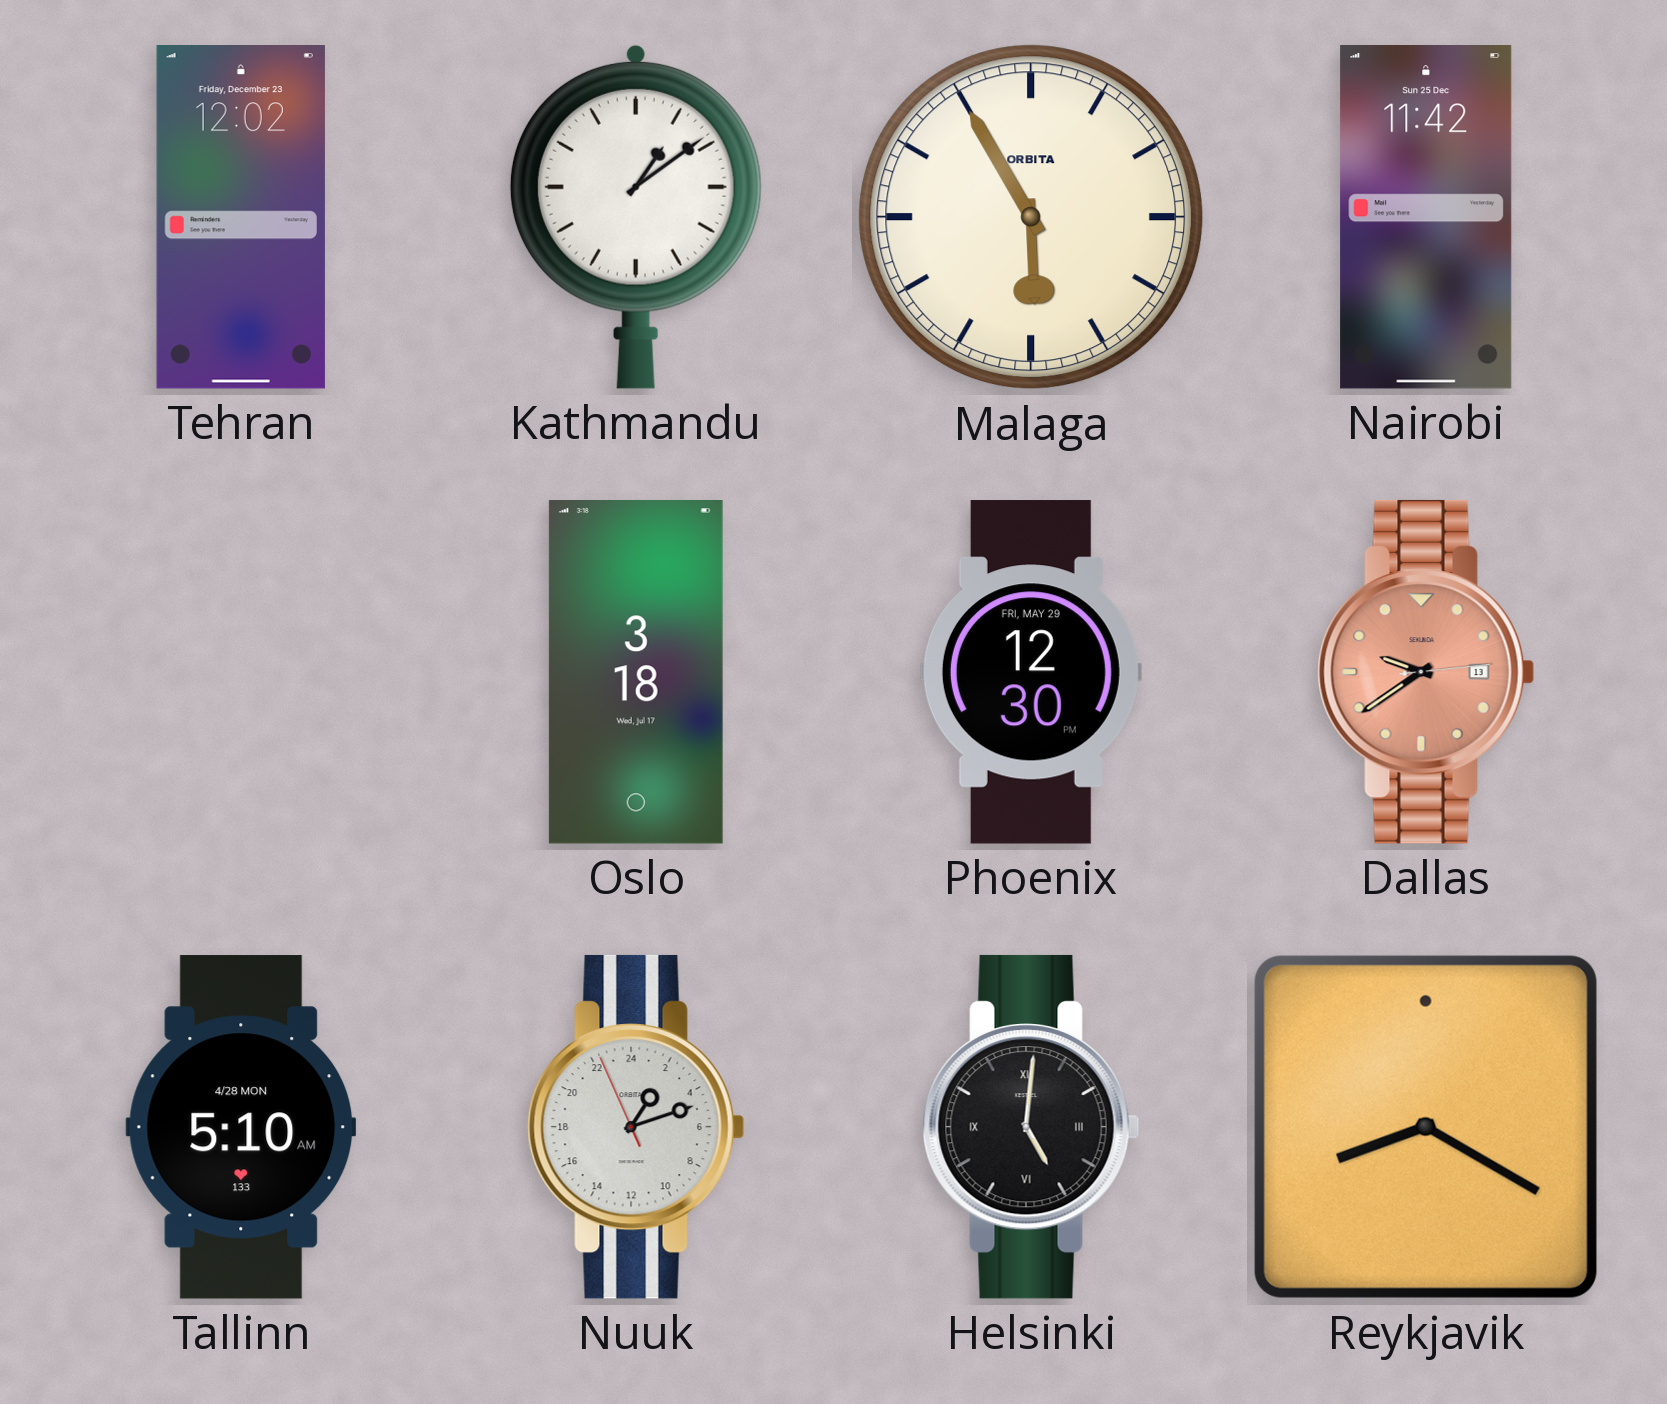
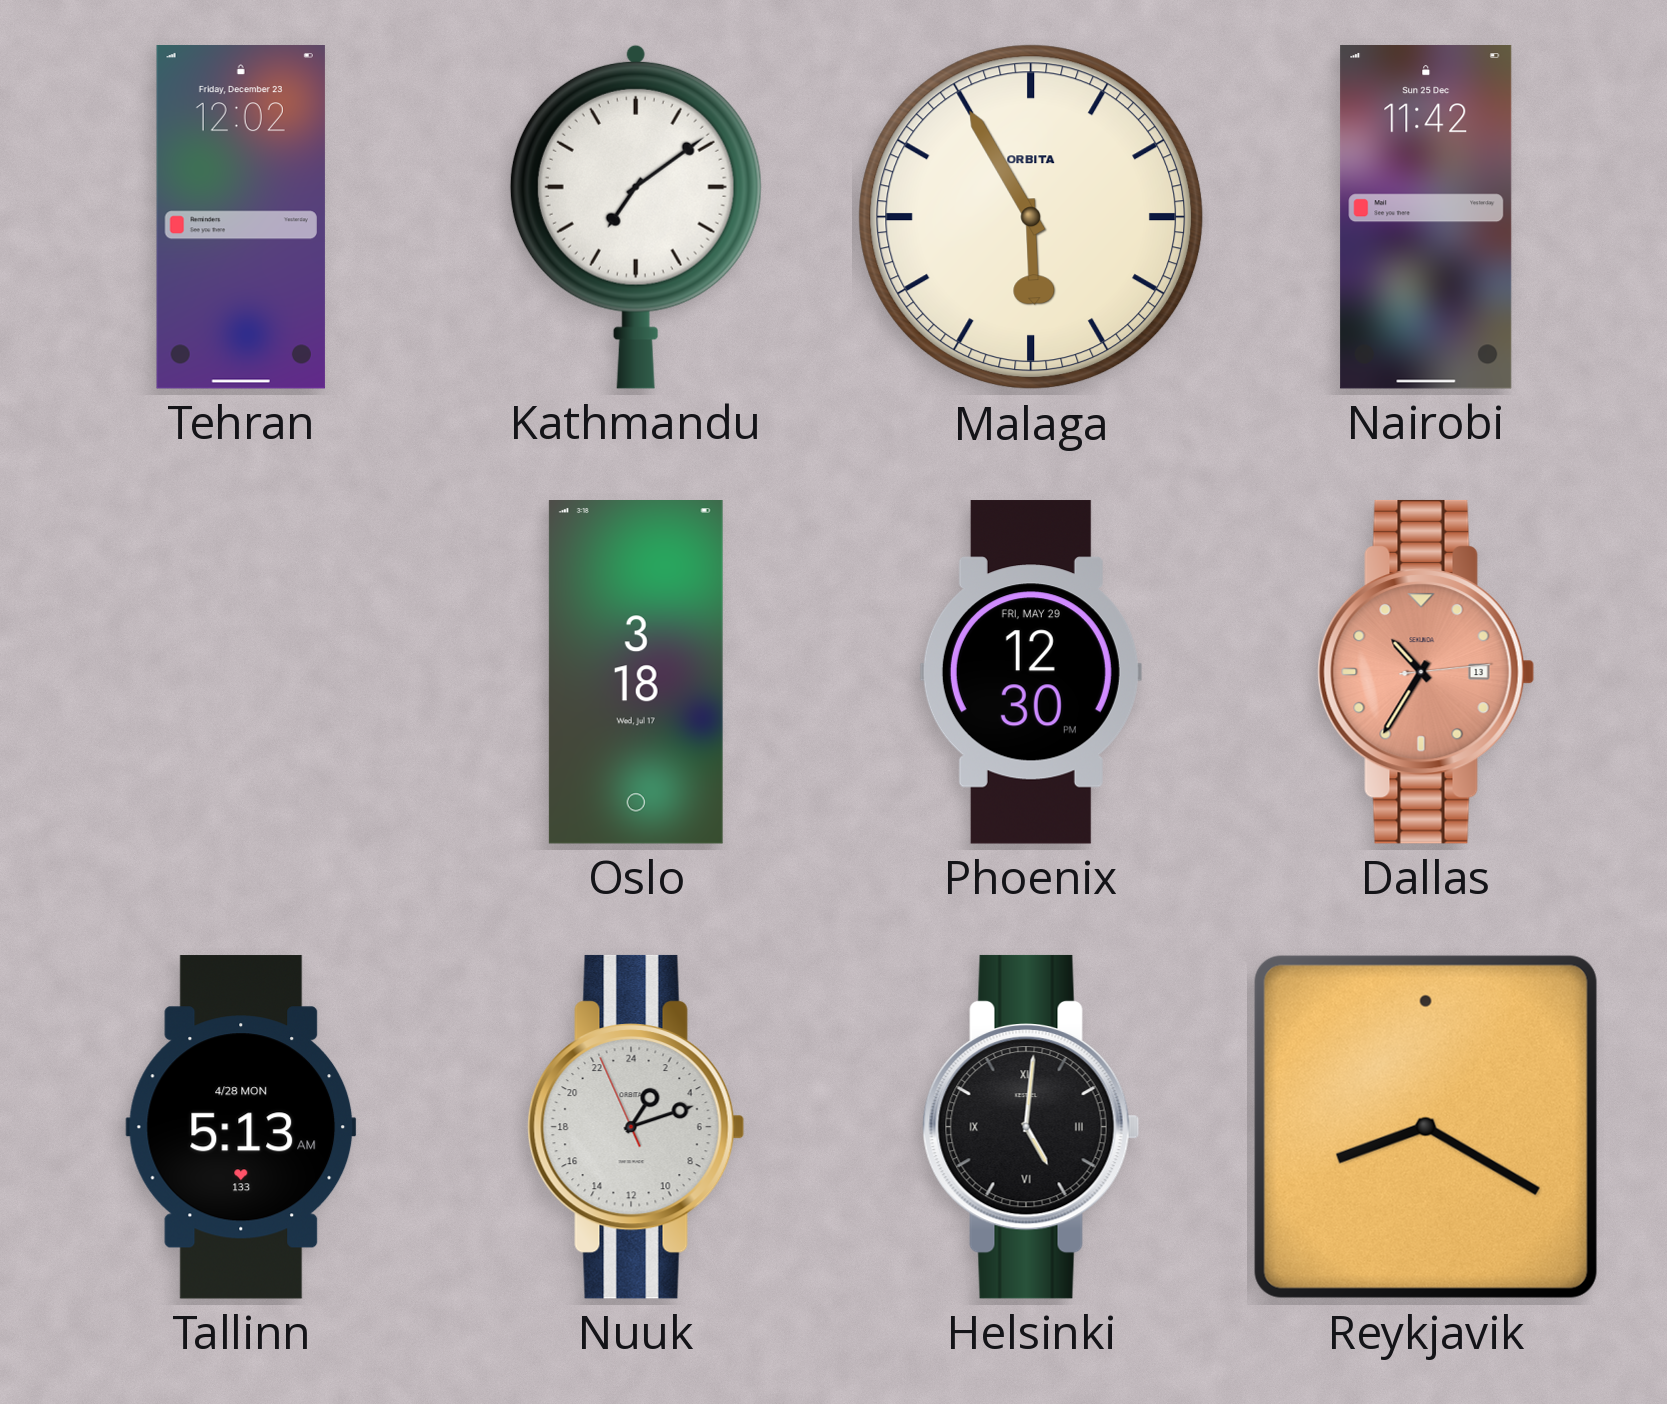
Kathmandu: 1:09 -> 7:09
Dallas: 9:39 -> 10:35
Tallinn: 5:10 -> 5:13
